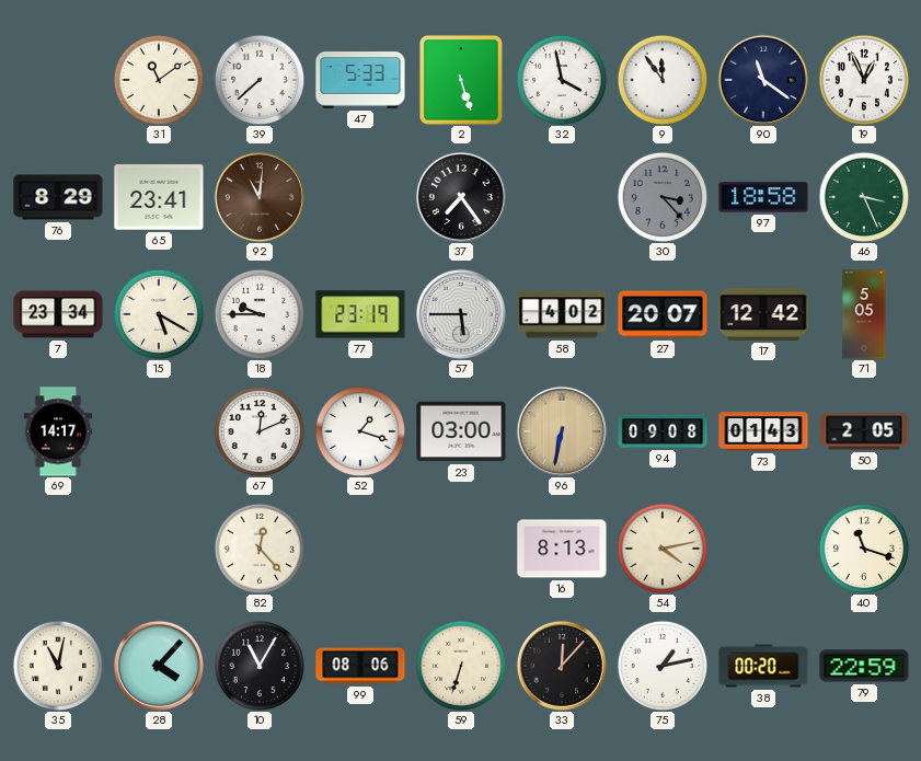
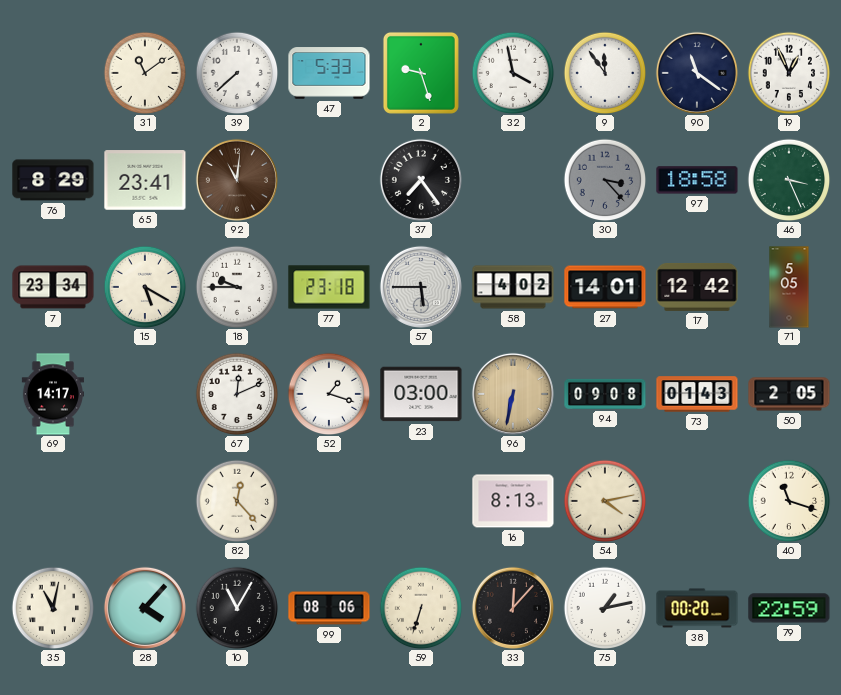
2: 5:27 -> 9:27
77: 23:19 -> 23:18
27: 20:07 -> 14:01
